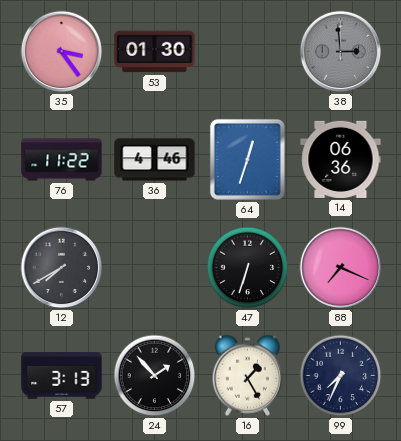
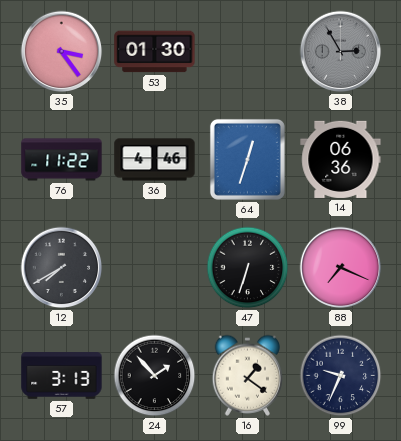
38: 2:59 -> 2:55
16: 1:25 -> 1:21
99: 7:34 -> 9:34
